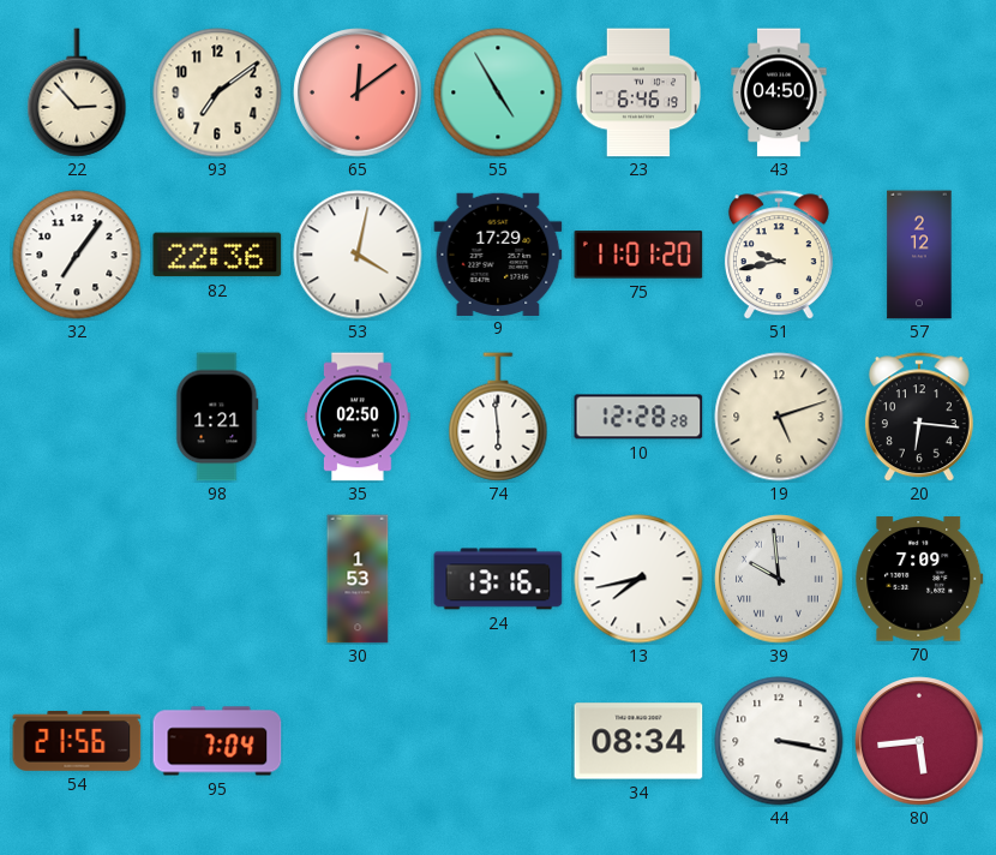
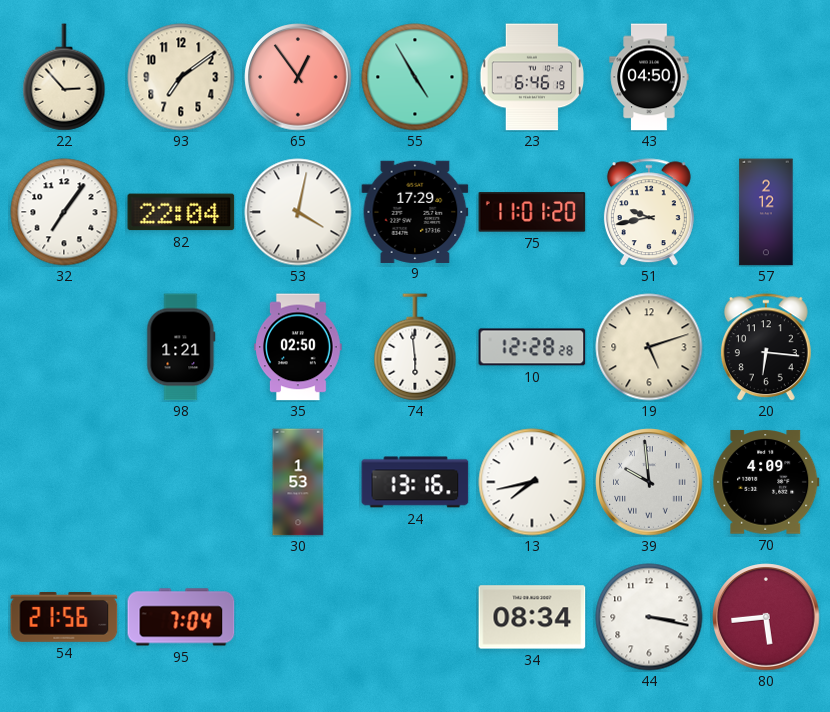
65: 12:09 -> 12:54
82: 22:36 -> 22:04
70: 7:09 -> 4:09
